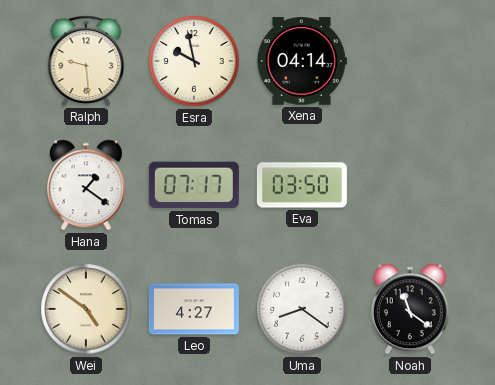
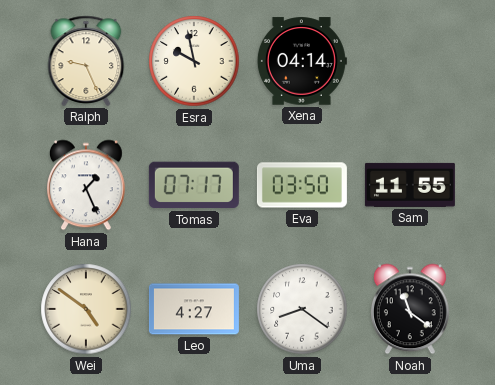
Ralph: 9:29 -> 9:26
Hana: 1:21 -> 1:26
Sam: none -> 11:55
